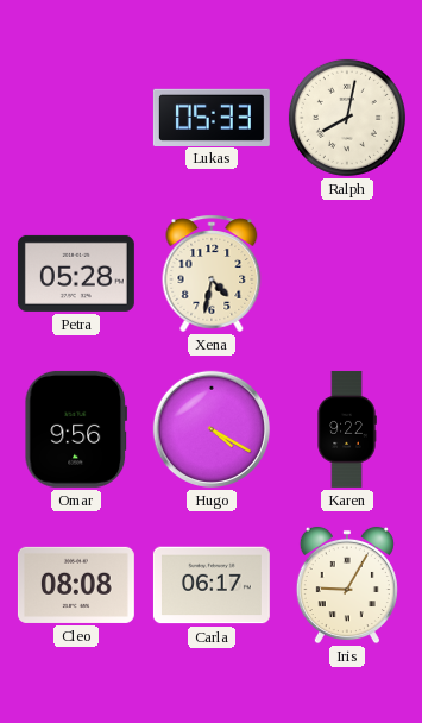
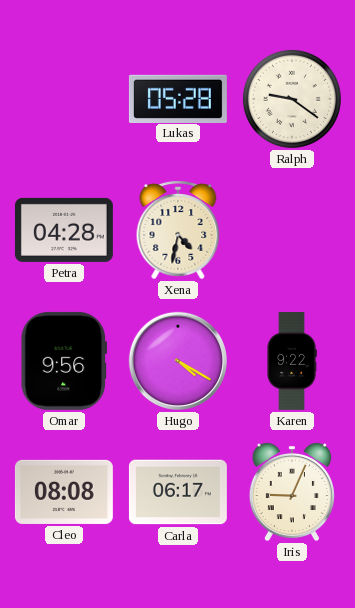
Lukas: 05:33 -> 05:28
Ralph: 8:02 -> 9:21
Petra: 05:28 -> 04:28
Iris: 9:05 -> 9:04
